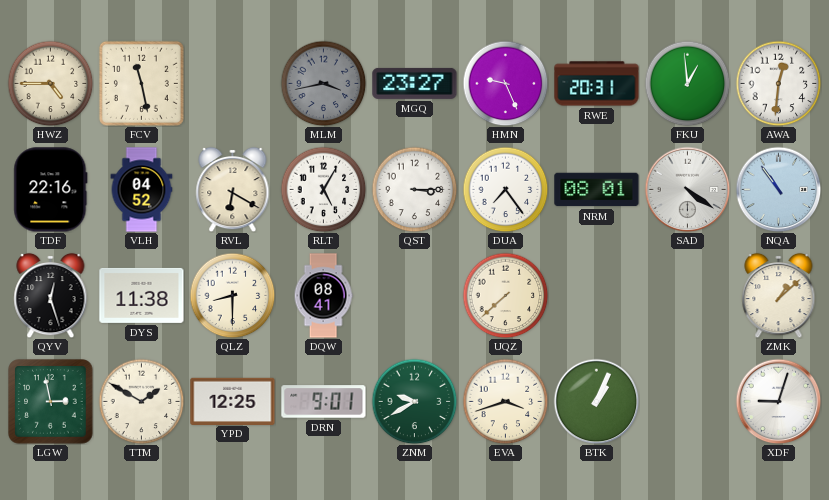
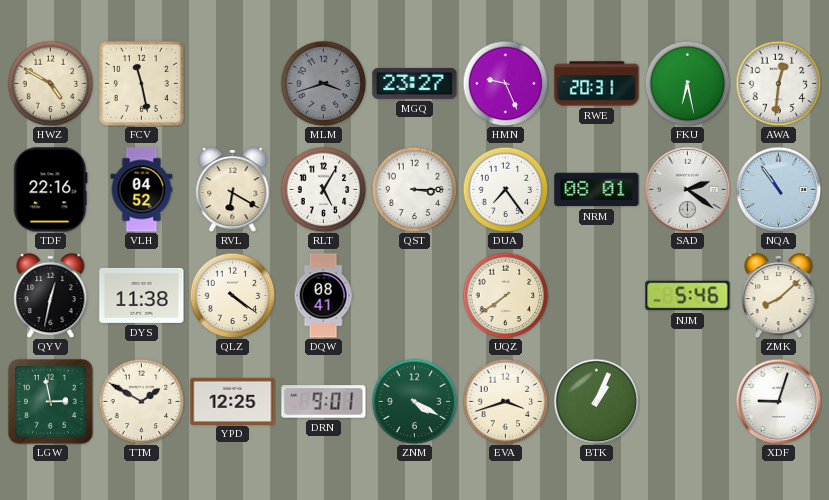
HWZ: 4:45 -> 4:50
MLM: 3:43 -> 3:42
FKU: 12:59 -> 6:28
SAD: 4:21 -> 2:21
QYV: 12:27 -> 12:32
QLZ: 8:30 -> 4:21
UQZ: 7:38 -> 7:39
NJM: none -> 5:46
ZMK: 1:08 -> 8:08
ZNM: 9:40 -> 4:20
